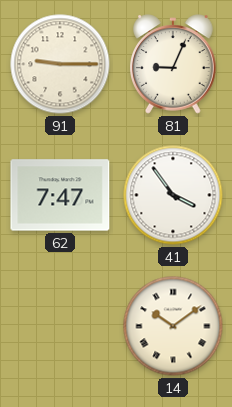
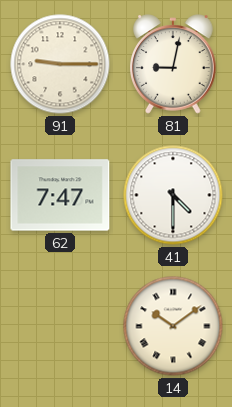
81: 9:04 -> 9:02
41: 3:54 -> 4:30
